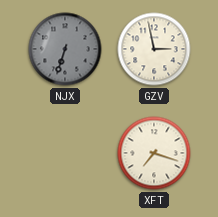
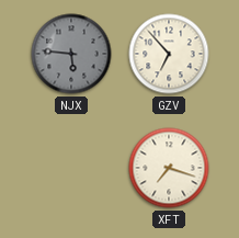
NJX: 6:33 -> 5:46
GZV: 2:58 -> 6:53
